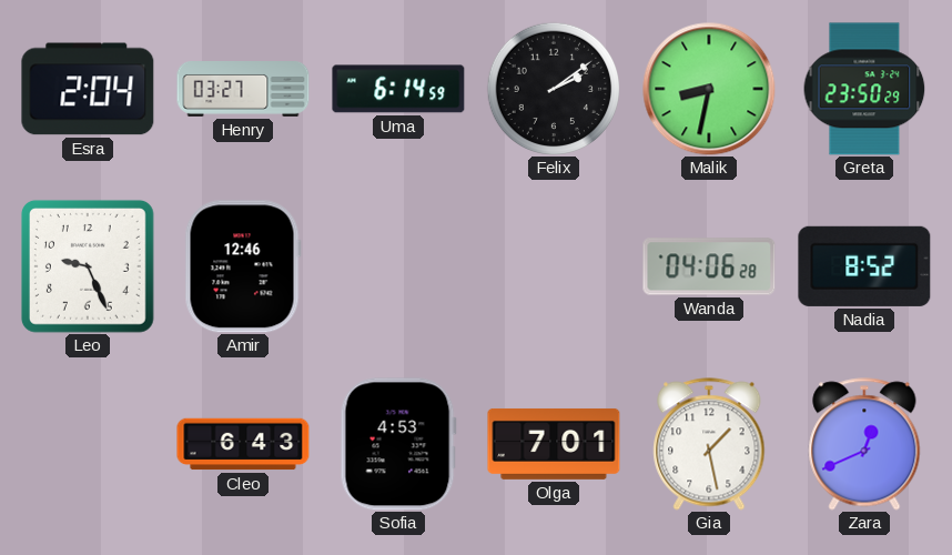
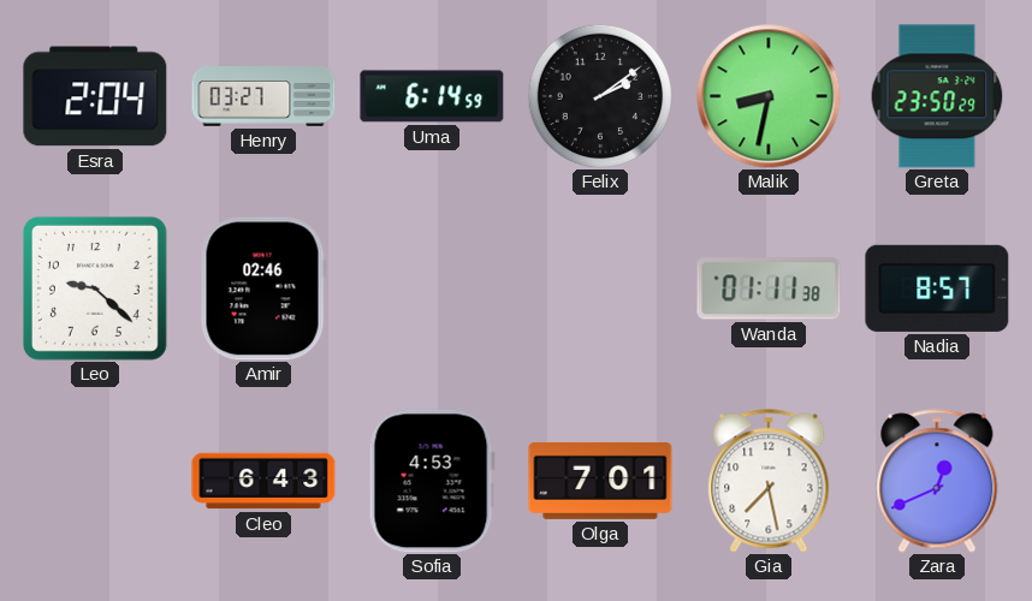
Leo: 9:26 -> 9:22
Amir: 12:46 -> 02:46
Wanda: 04:06 -> 01:11
Nadia: 8:52 -> 8:57
Gia: 1:28 -> 7:28
